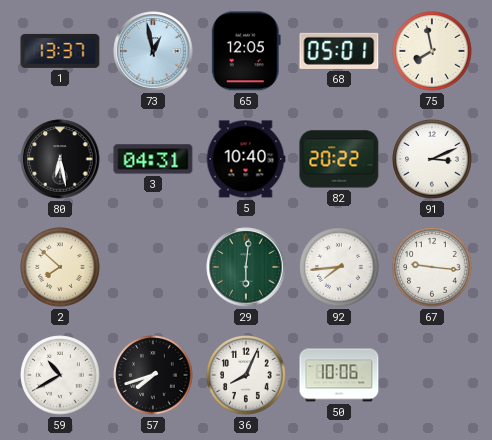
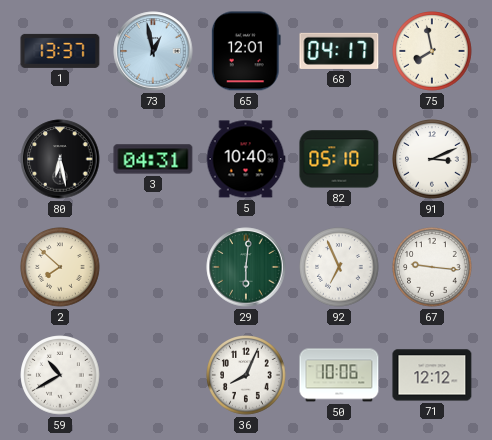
65: 12:05 -> 12:01
68: 05:01 -> 04:17
82: 20:22 -> 05:10
92: 7:44 -> 6:56
57: 7:42 -> none
71: none -> 12:12
